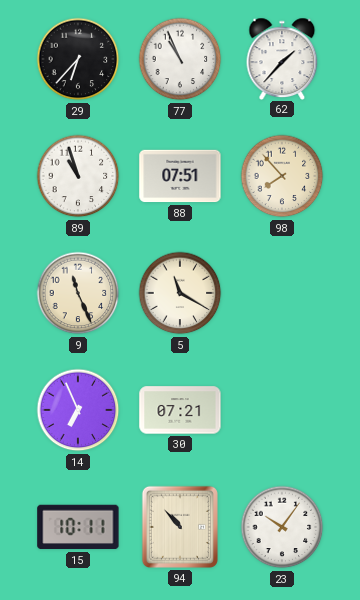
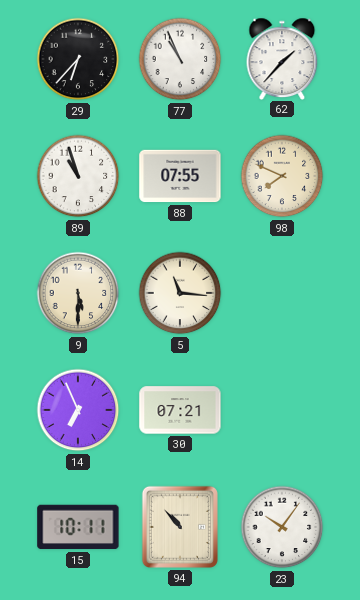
88: 07:51 -> 07:55
98: 7:53 -> 7:49
9: 11:26 -> 5:30
5: 11:20 -> 11:16
